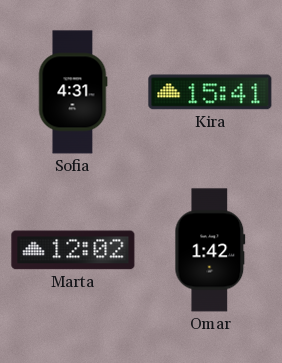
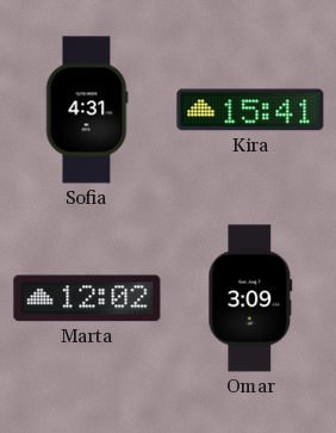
Omar: 1:42 -> 3:09
